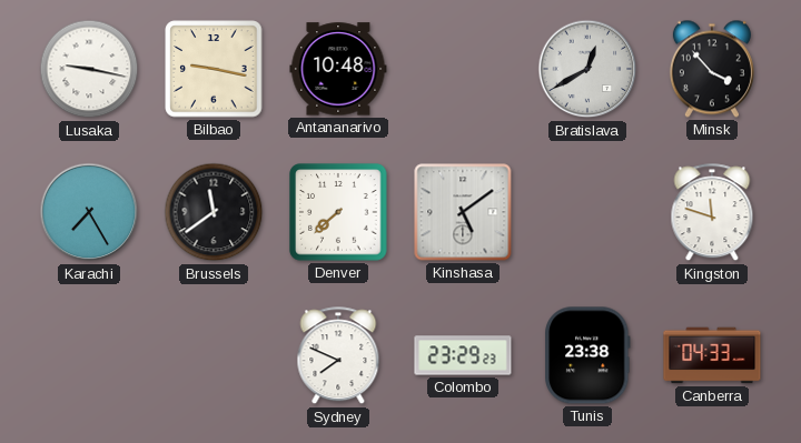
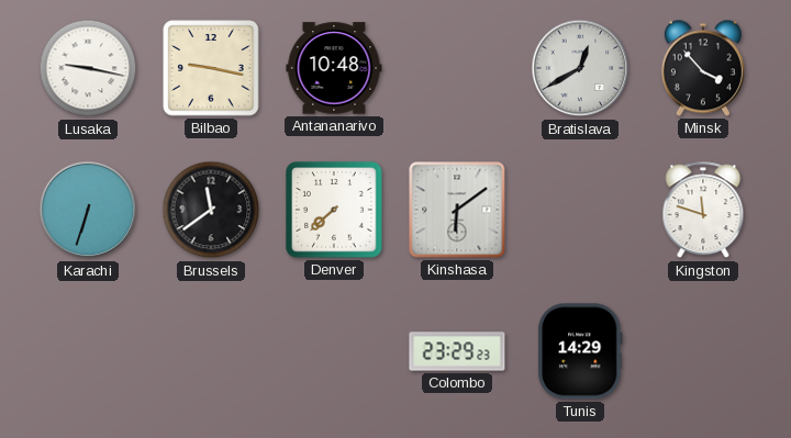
Karachi: 7:25 -> 6:33
Kinshasa: 5:09 -> 6:09
Sydney: 7:49 -> none
Tunis: 23:38 -> 14:29
Canberra: 04:33 -> none
